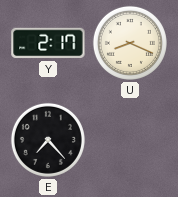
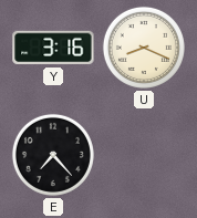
Y: 2:17 -> 3:16
